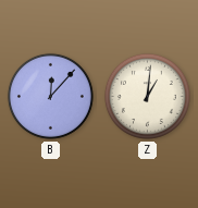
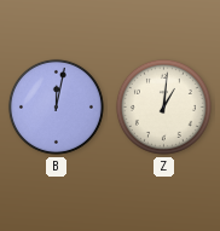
B: 12:07 -> 12:02
